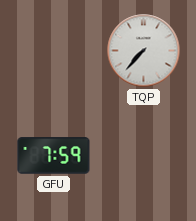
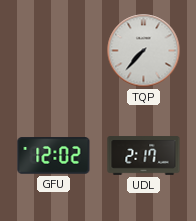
GFU: 7:59 -> 12:02
UDL: none -> 2:17
